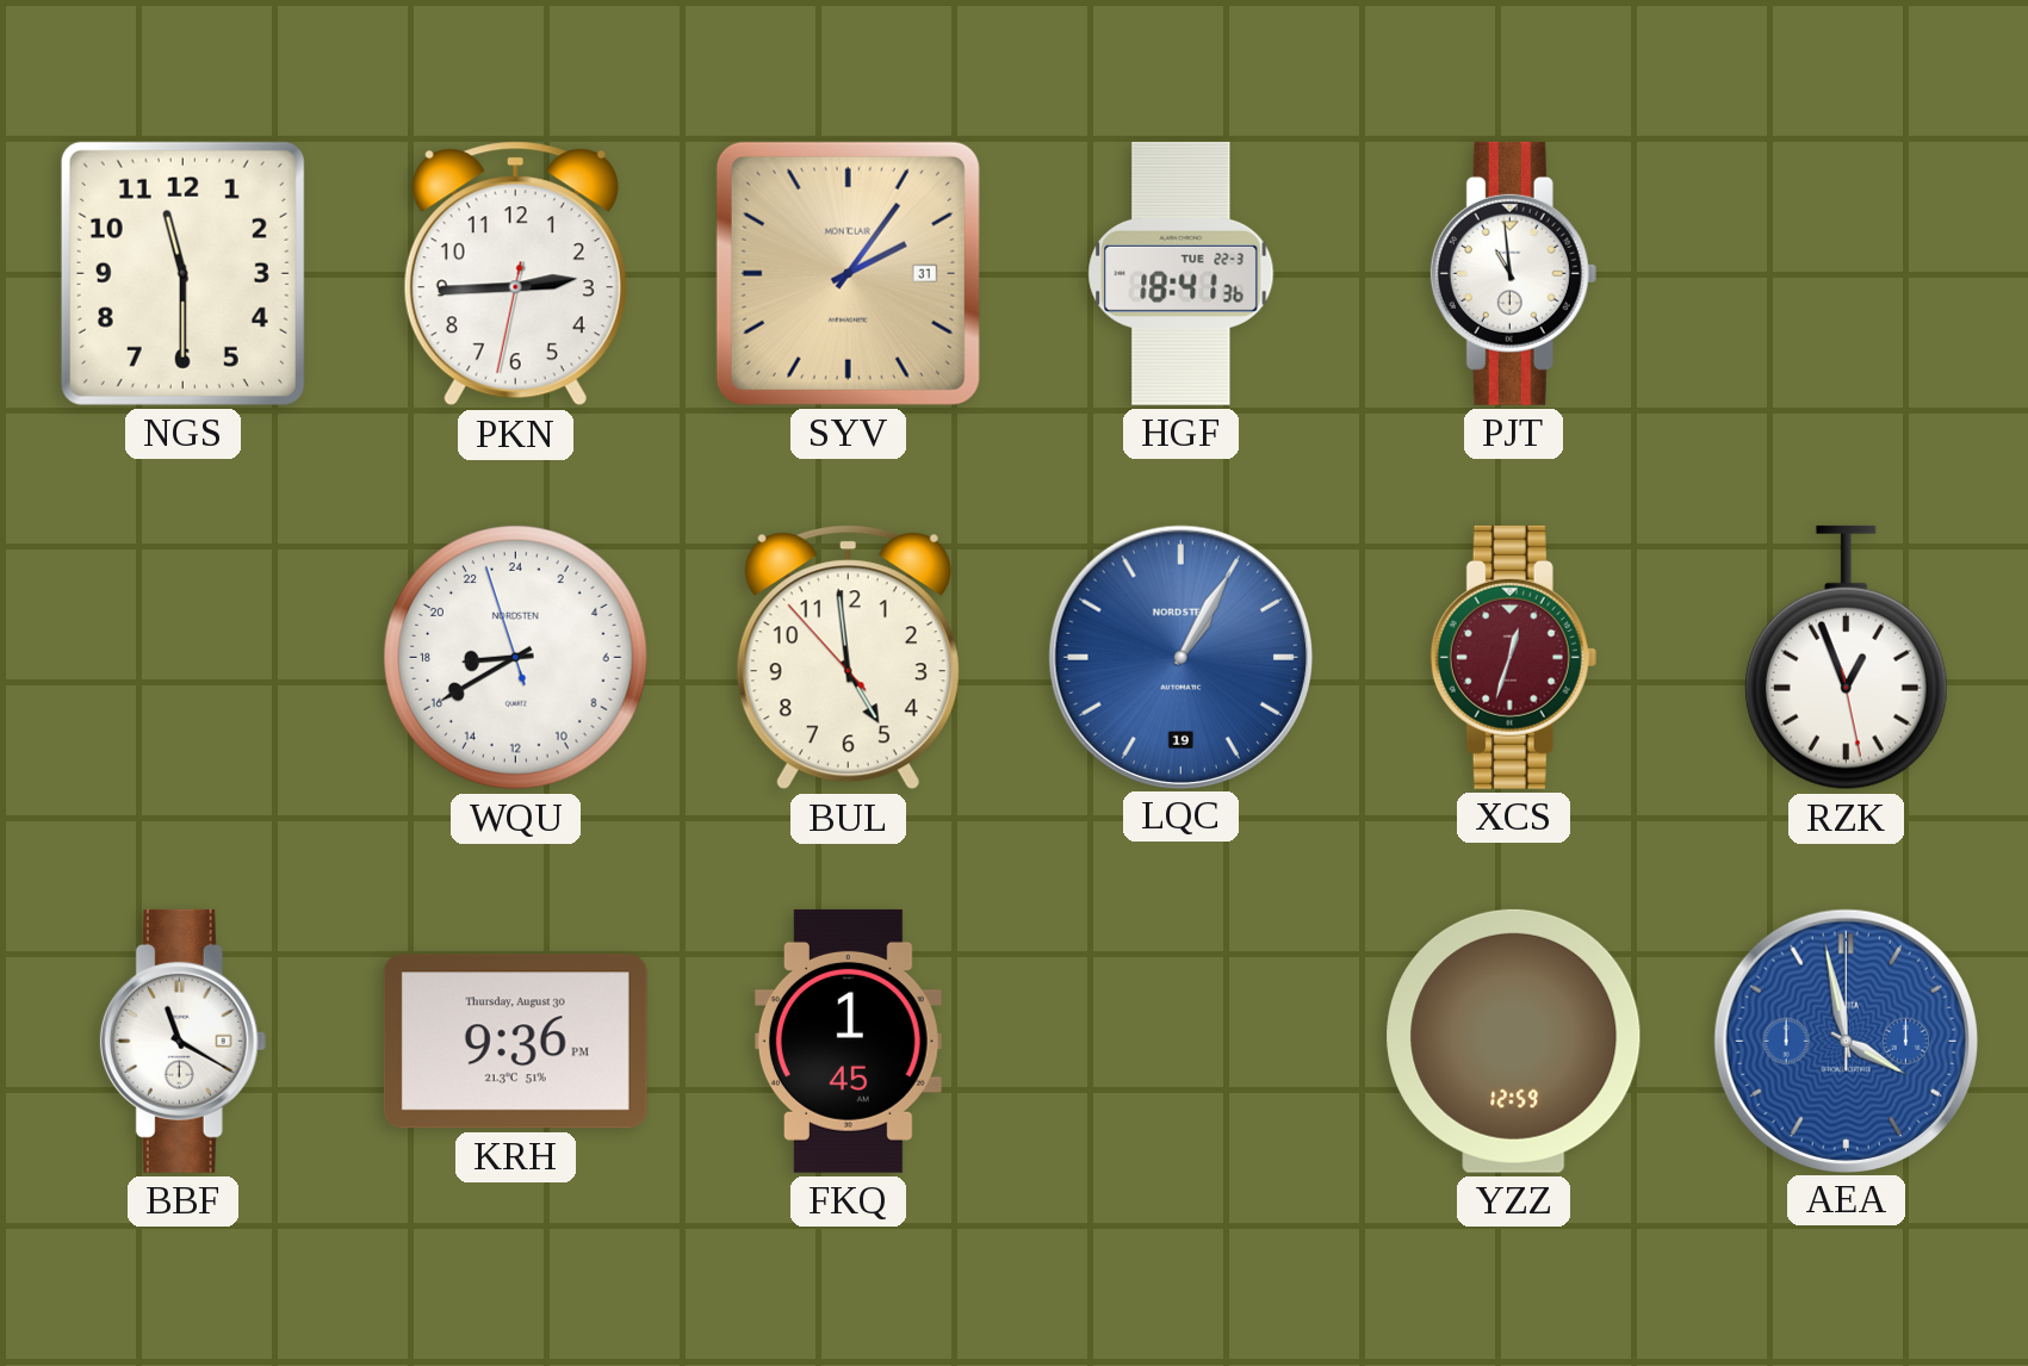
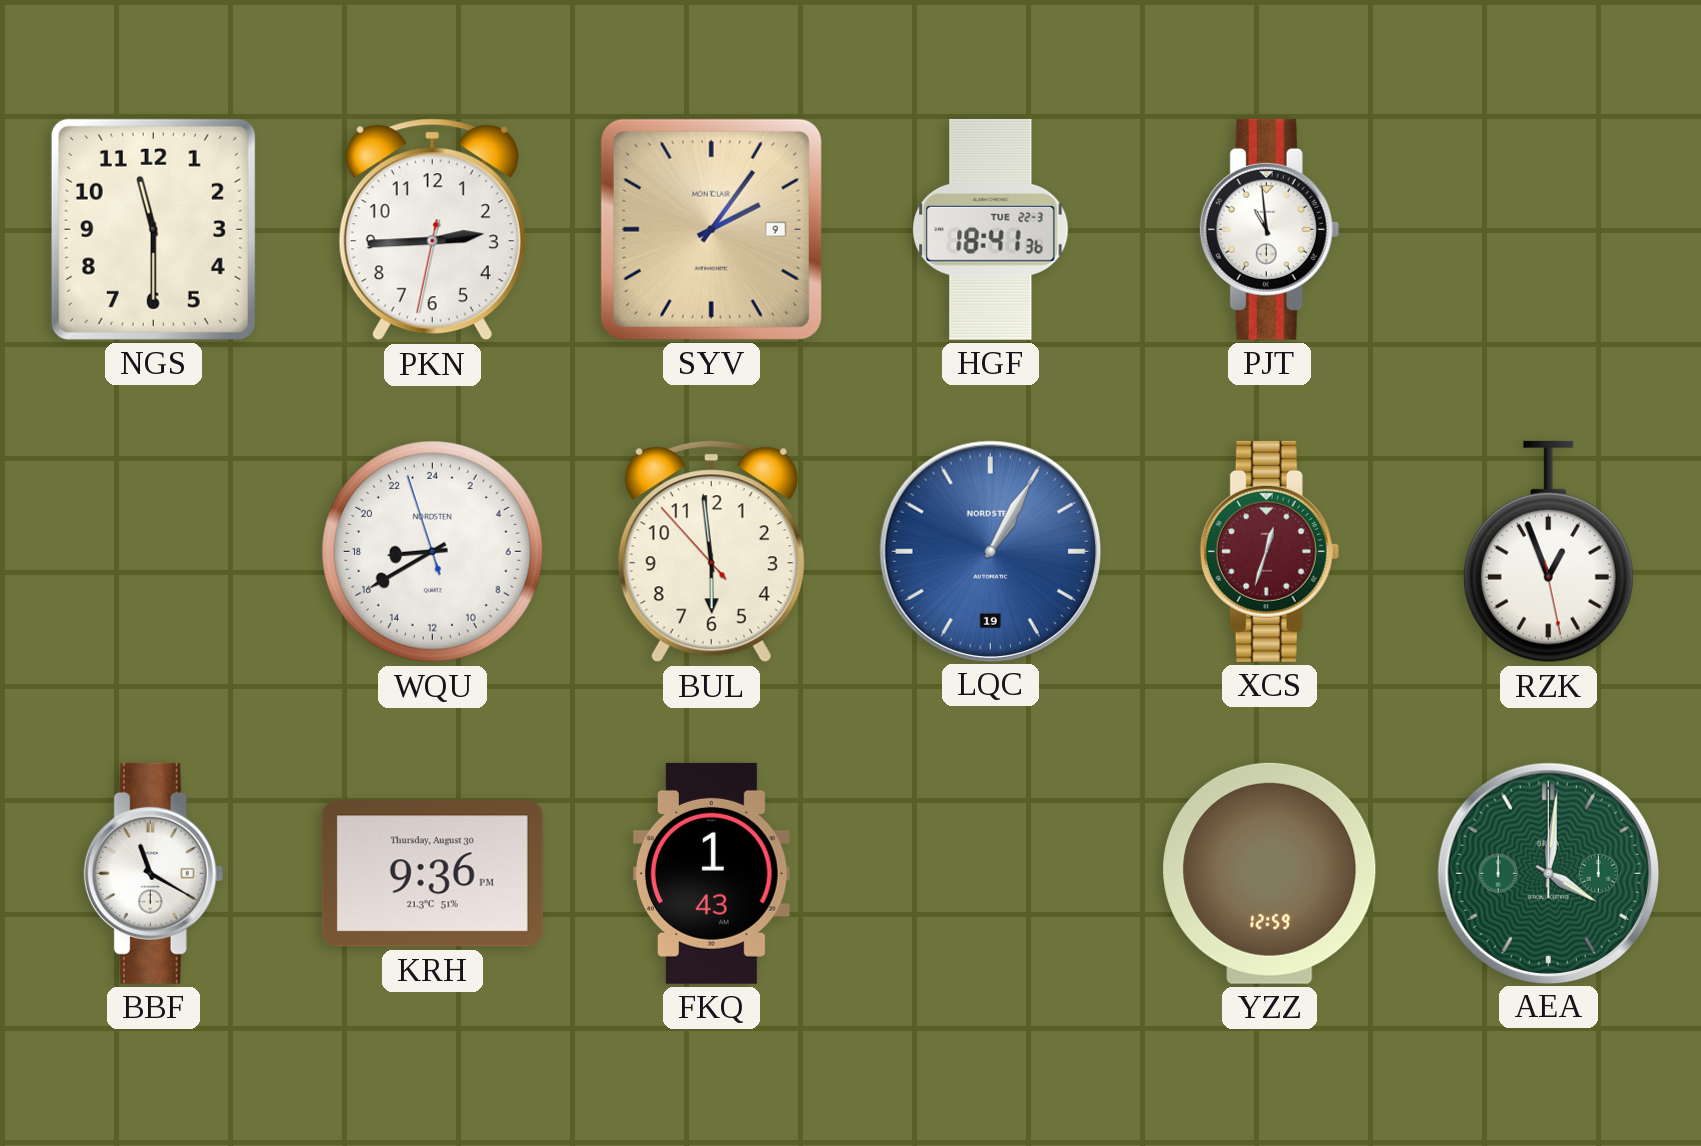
SYV date: 31 -> 9
BUL: 4:58 -> 5:58
FKQ: 1:45 -> 1:43
AEA: 3:58 -> 4:01
AEA dial: blue -> green
